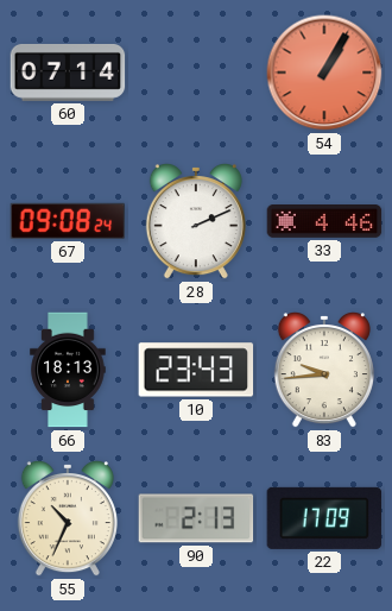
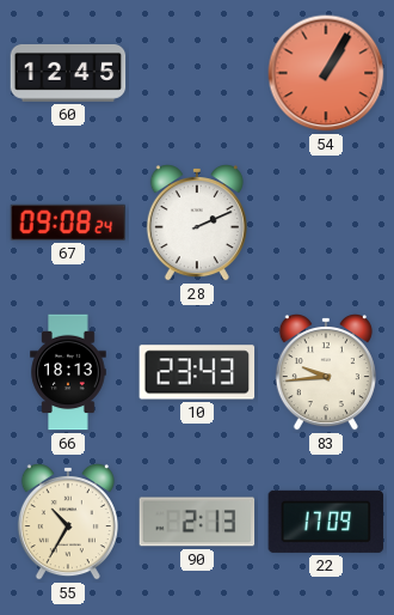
60: 07:14 -> 12:45
33: 4:46 -> none
55: 10:34 -> 10:35
